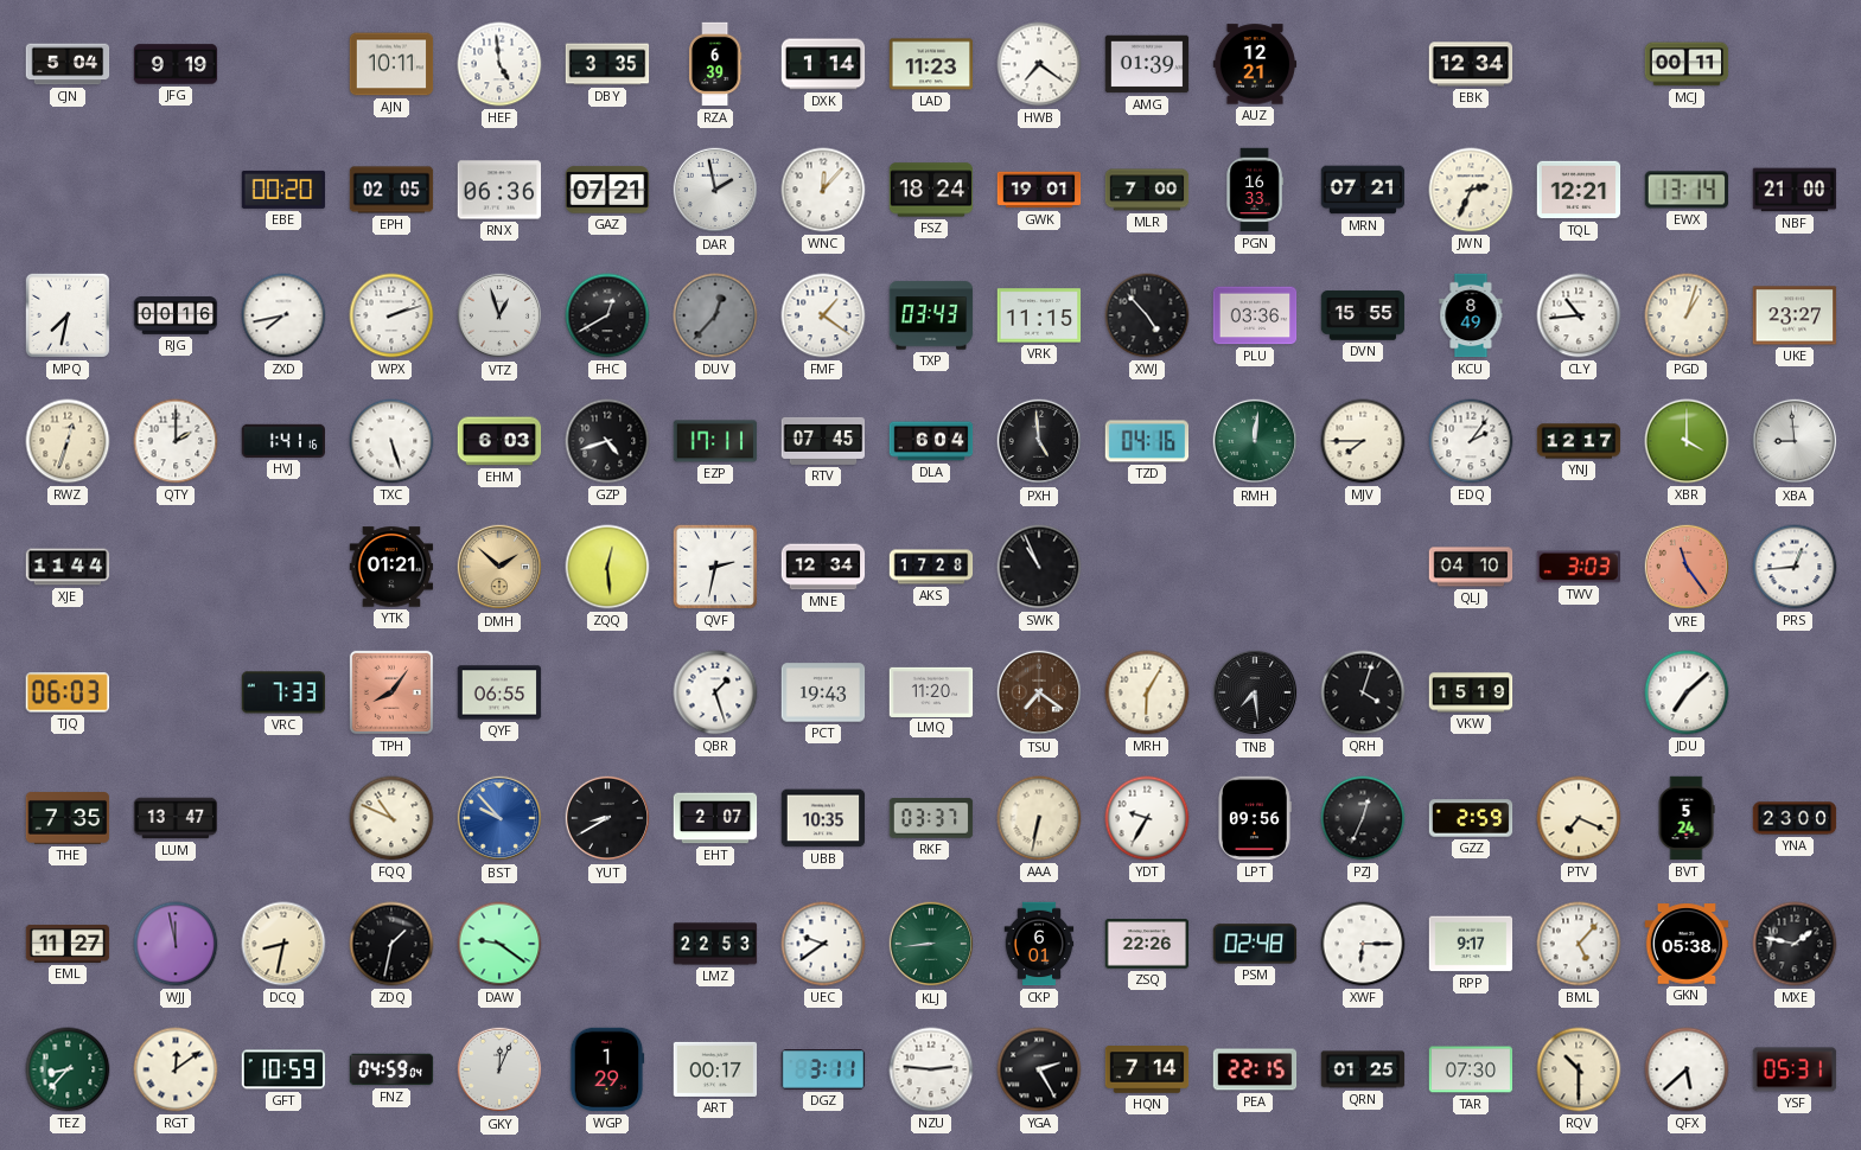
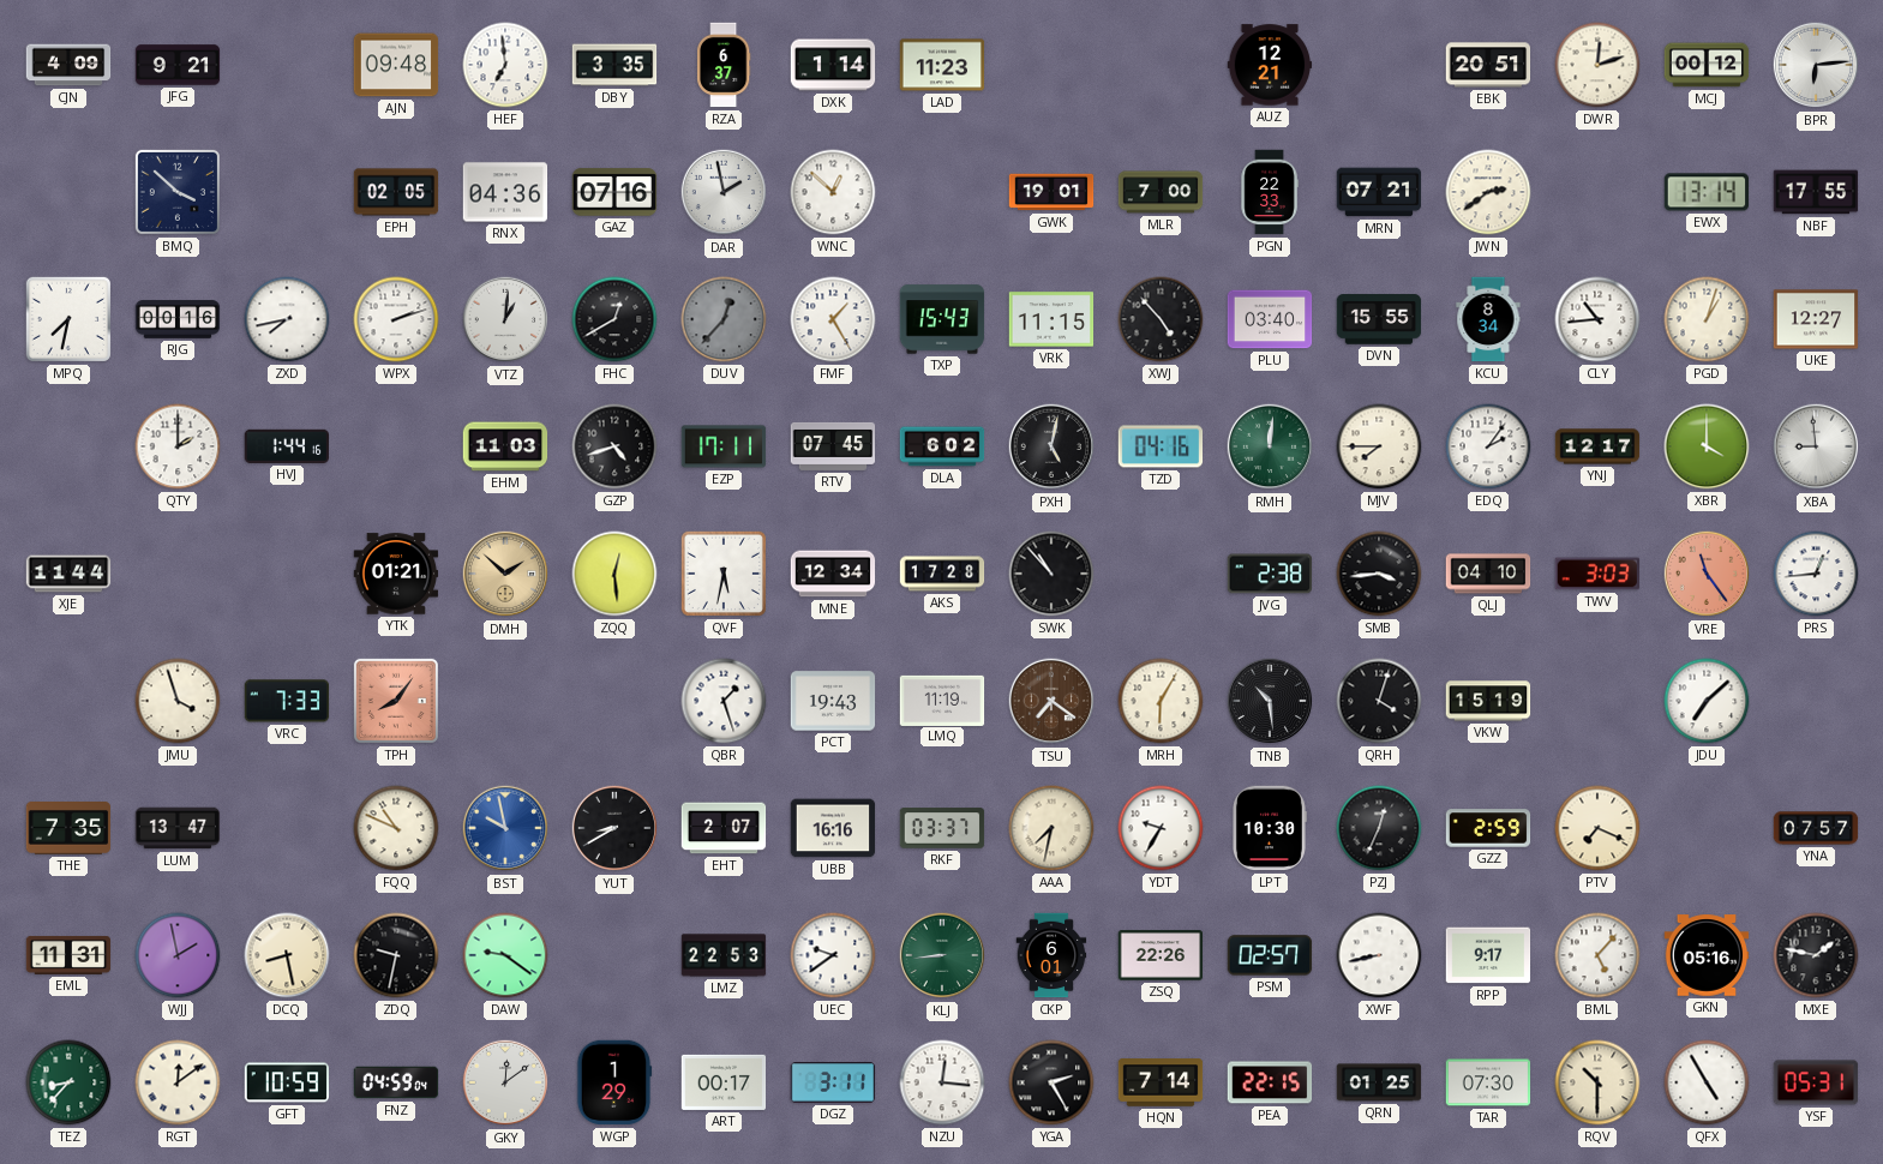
CJN: 5:04 -> 4:09
JFG: 9:19 -> 9:21
AJN: 10:11 -> 09:48
HEF: 4:59 -> 6:59
RZA: 6:39 -> 6:37
HWB: 7:21 -> none
AMG: 01:39 -> none
EBK: 12:34 -> 20:51
DWR: none -> 12:12
MCJ: 00:11 -> 00:12
BPR: none -> 6:14
BMQ: none -> 3:52
EBE: 00:20 -> none
RNX: 06:36 -> 04:36
GAZ: 07:21 -> 07:16
WNC: 12:07 -> 12:52
FSZ: 18:24 -> none
PGN: 16:33 -> 22:33
JWN: 2:34 -> 2:39
TQL: 12:21 -> none
NBF: 21:00 -> 17:55
VTZ: 12:57 -> 1:01
FMF: 1:21 -> 1:25
TXP: 03:43 -> 15:43
PLU: 03:36 -> 03:40
KCU: 8:49 -> 8:34
UKE: 23:27 -> 12:27
RWZ: 12:33 -> none
HVJ: 1:41 -> 1:44
TXC: 5:27 -> none
EHM: 6:03 -> 11:03
DLA: 6:04 -> 6:02
PXH: 4:59 -> 5:02
QVF: 2:32 -> 5:32
SWK: 10:56 -> 10:53
JVG: none -> 2:38
SMB: none -> 3:44
TJQ: 06:03 -> none
JMU: none -> 3:57
QYF: 06:55 -> none
LMQ: 11:20 -> 11:19
TNB: 7:29 -> 10:29
BST: 9:53 -> 9:58
UBB: 10:35 -> 16:16
AAA: 6:32 -> 7:32
LPT: 09:56 -> 10:30
BVT: 5:24 -> none
YNA: 23:00 -> 07:57
EML: 11:27 -> 11:31
WJJ: 11:58 -> 1:58
DCQ: 8:32 -> 8:28
ZDQ: 1:32 -> 9:32
PSM: 02:48 -> 02:57
XWF: 6:15 -> 8:43
GKN: 05:38 -> 05:16
GKY: 12:04 -> 12:09
NZU: 2:46 -> 12:16
QFX: 5:38 -> 4:55
